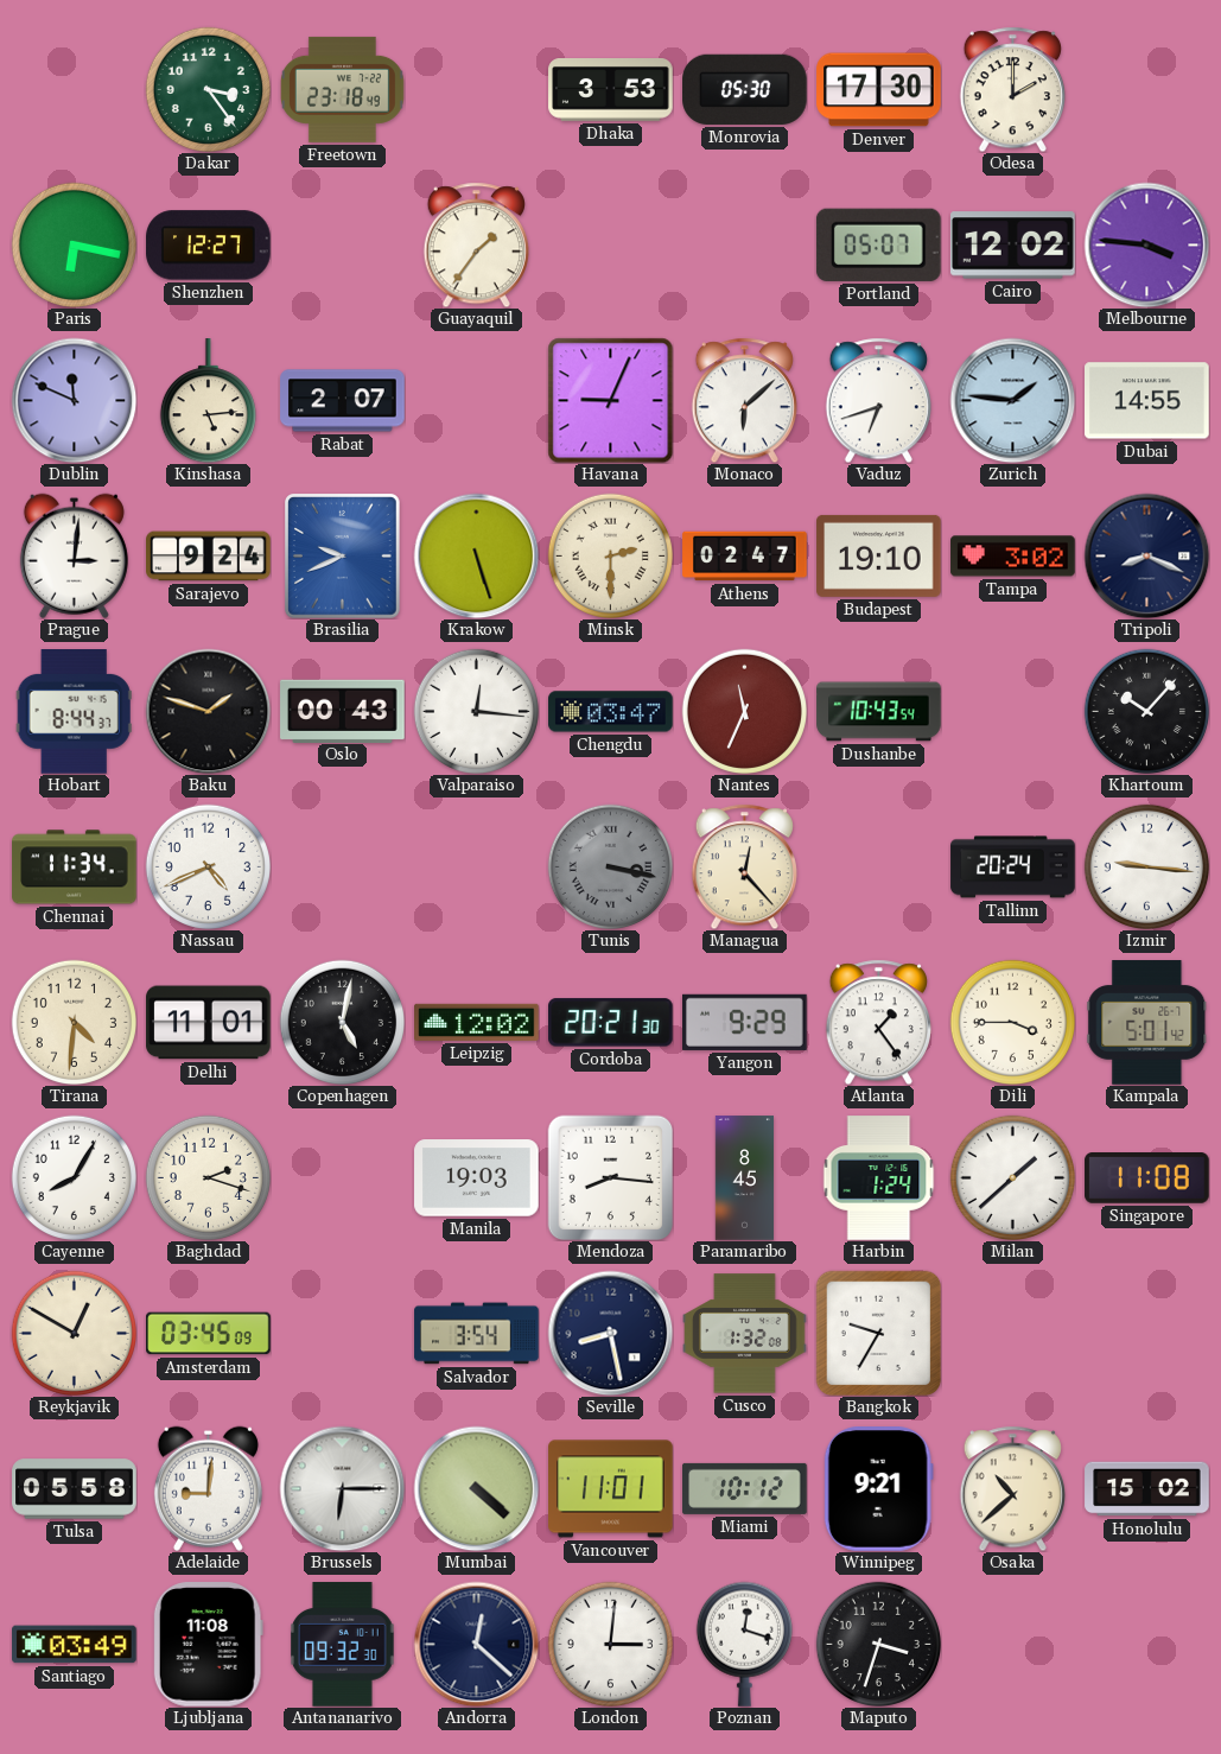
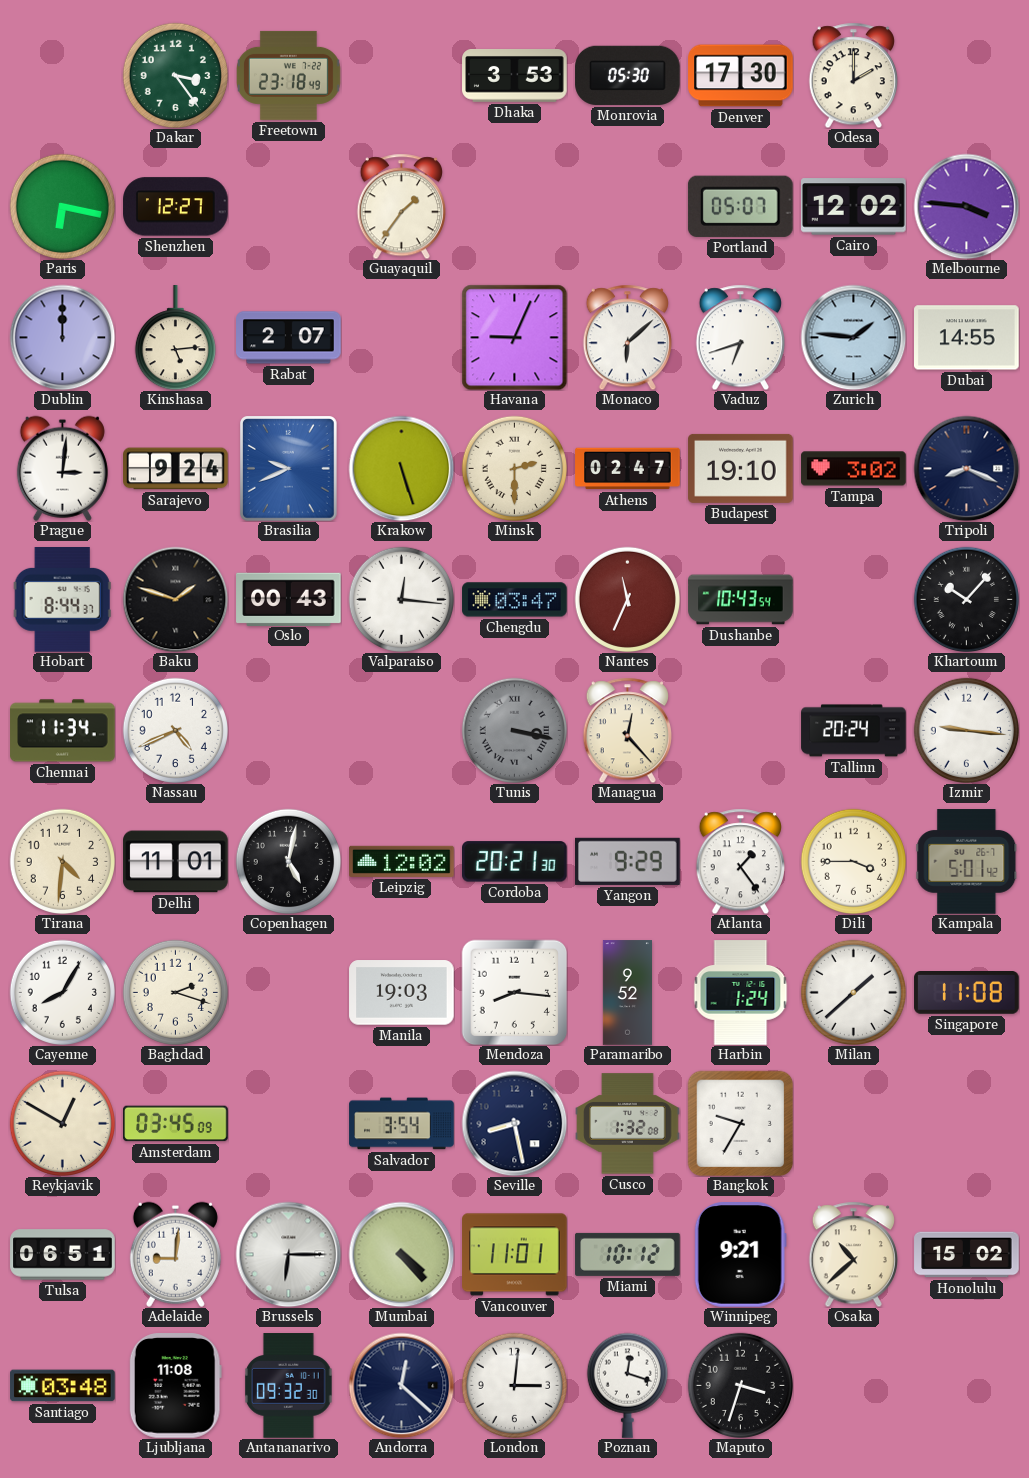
Dublin: 11:49 -> 12:00
Paramaribo: 8:45 -> 9:52
Tulsa: 05:58 -> 06:51
Mumbai: 4:22 -> 4:23
Santiago: 03:49 -> 03:48
